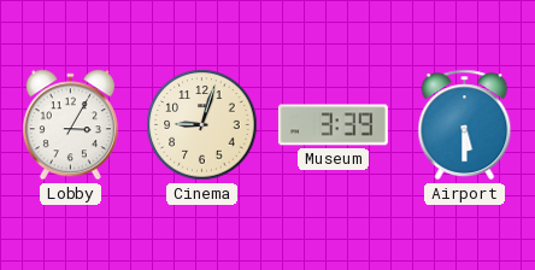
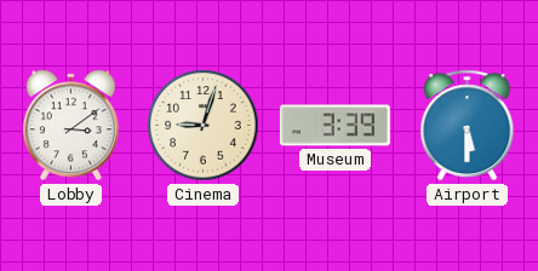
Lobby: 3:05 -> 3:09
